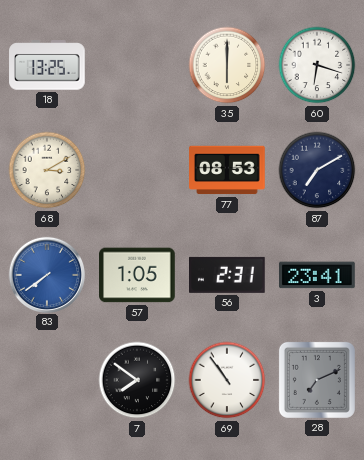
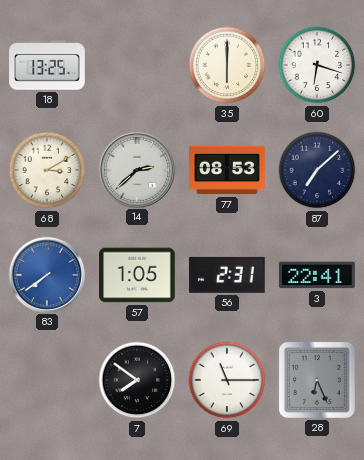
14: none -> 2:38
87: 7:10 -> 7:08
3: 23:41 -> 22:41
69: 10:54 -> 11:15
28: 7:11 -> 6:26
